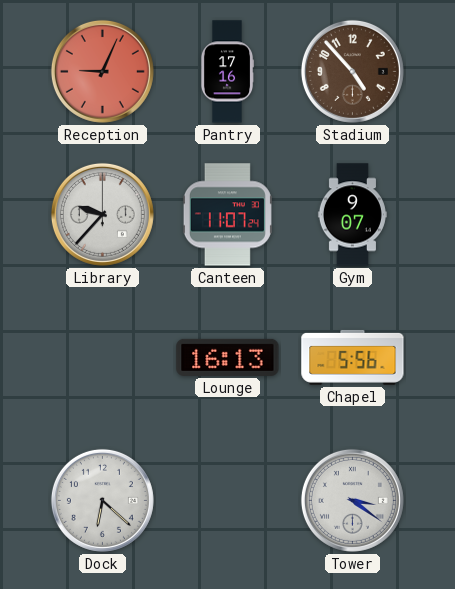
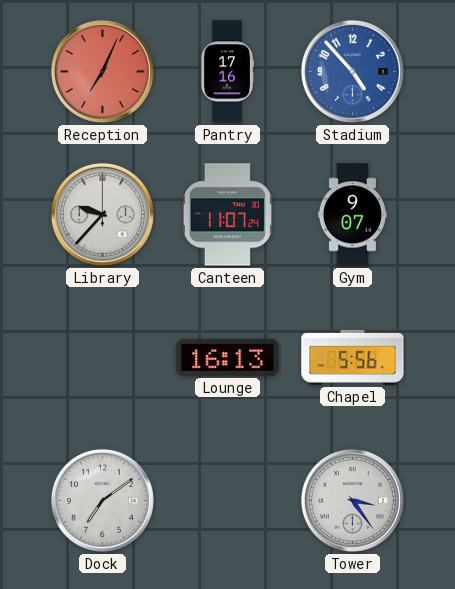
Reception: 9:04 -> 7:04
Stadium dial: brown -> blue
Dock: 6:22 -> 7:09
Tower: 3:21 -> 3:24
